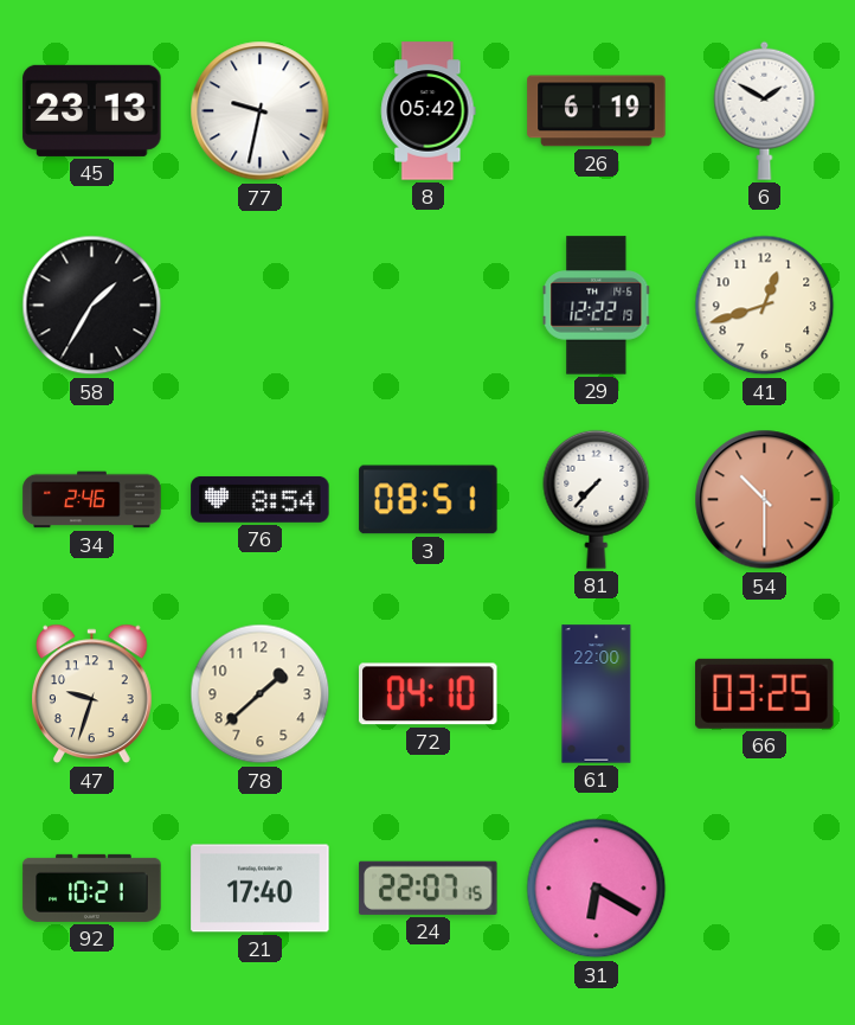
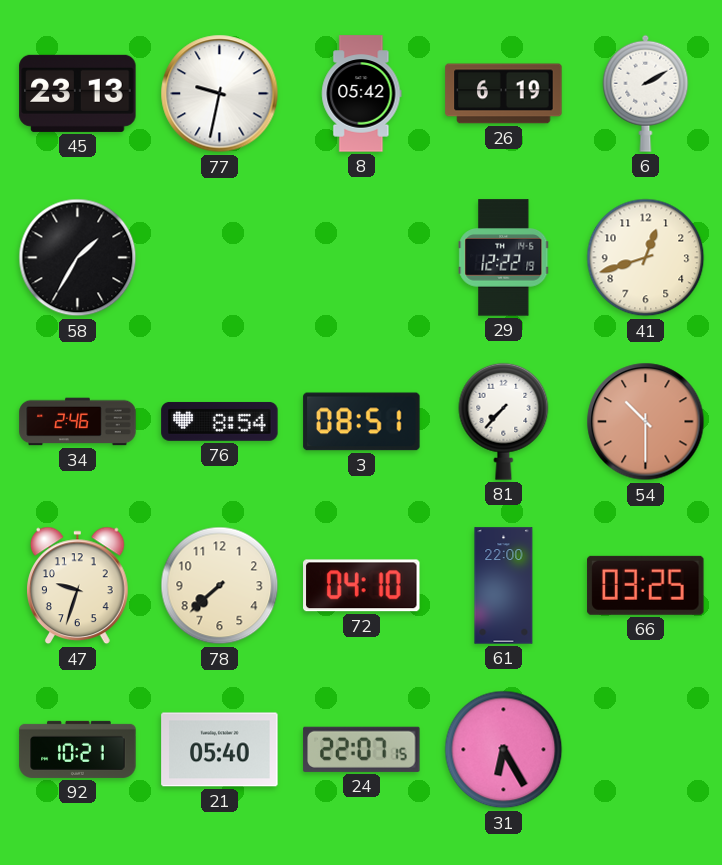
6: 1:50 -> 2:10
78: 1:38 -> 7:38
21: 17:40 -> 05:40
31: 6:20 -> 6:25
